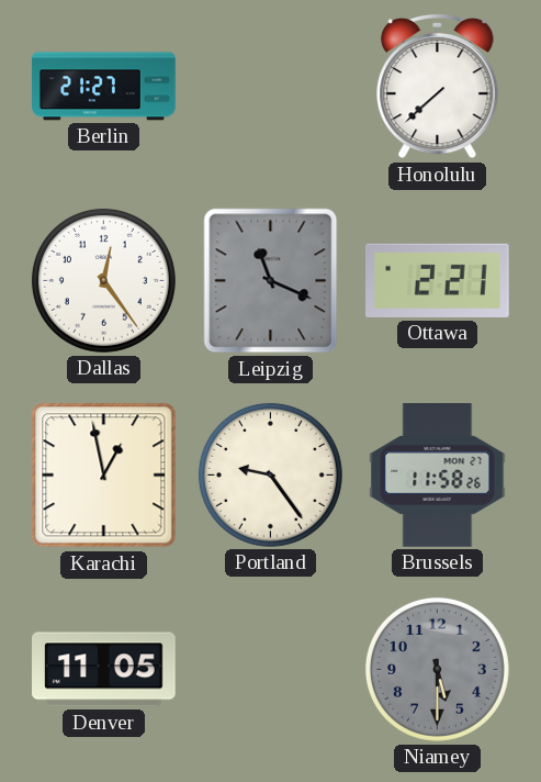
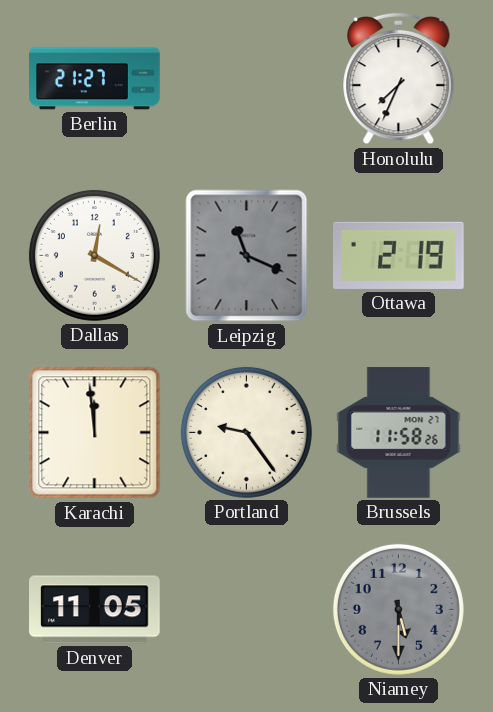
Honolulu: 7:38 -> 7:34
Dallas: 12:24 -> 12:20
Ottawa: 2:21 -> 2:19
Karachi: 12:58 -> 11:59
